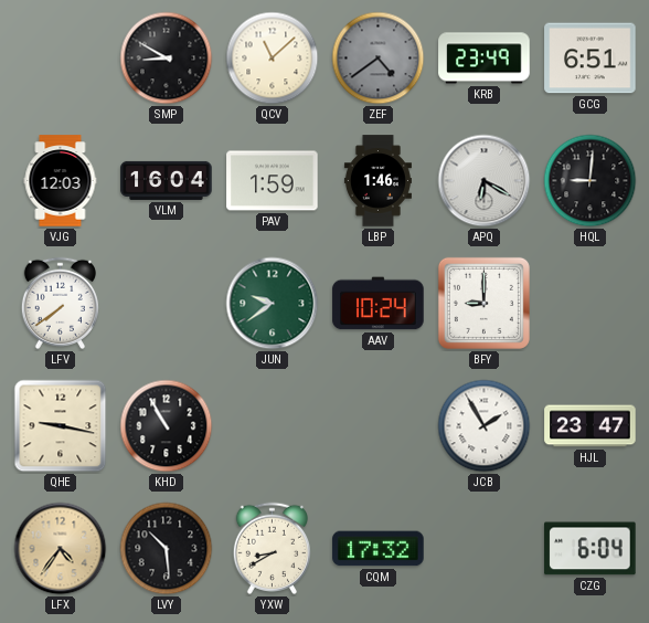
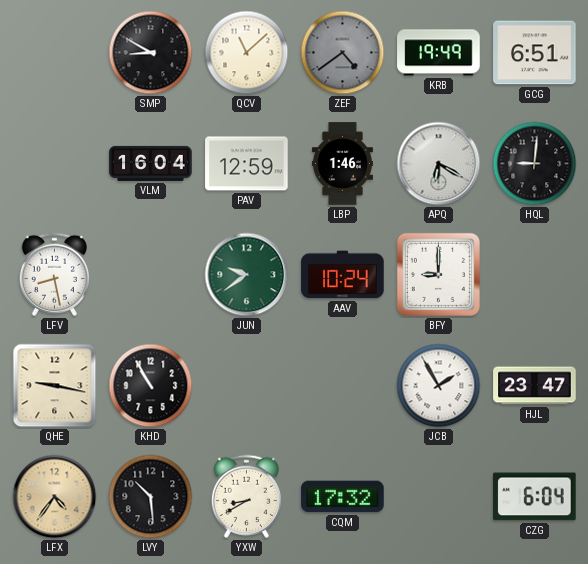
KRB: 23:49 -> 19:49
VJG: 12:03 -> none
PAV: 1:59 -> 12:59
LFV: 7:39 -> 8:28
